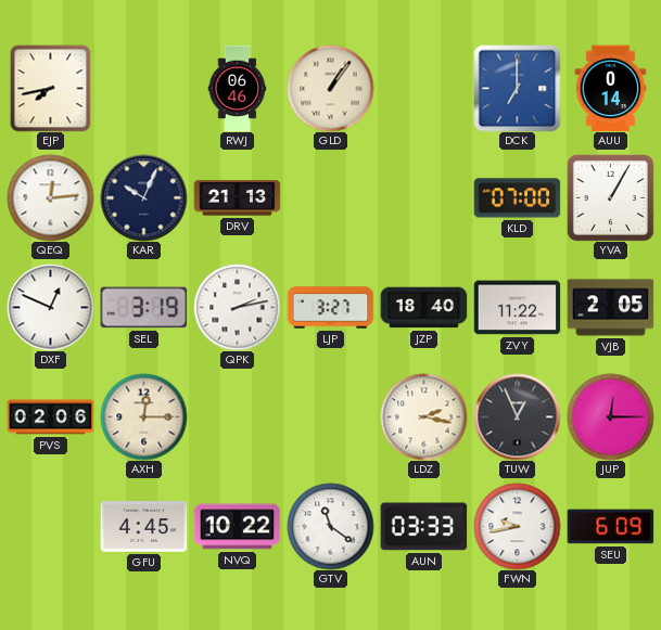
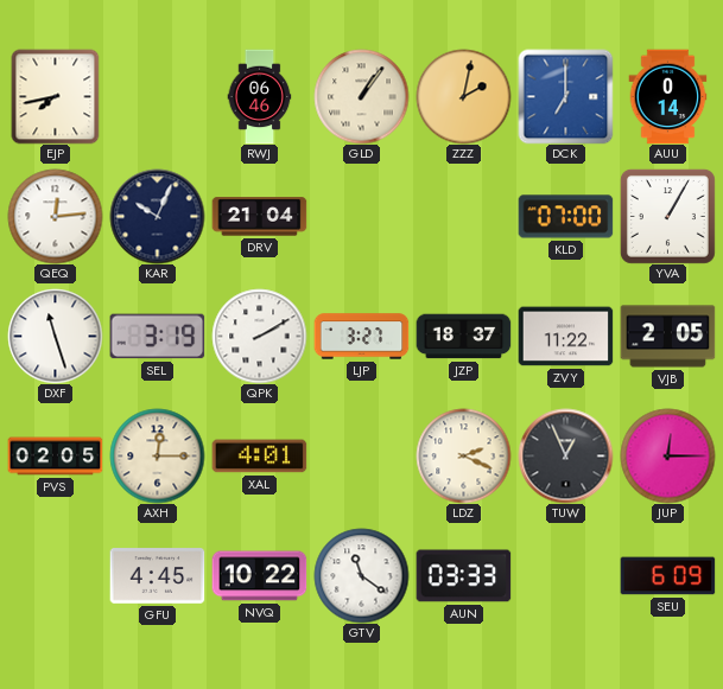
ZZZ: none -> 2:02
DRV: 21:13 -> 21:04
DXF: 12:49 -> 11:27
QPK: 2:13 -> 2:10
JZP: 18:40 -> 18:37
PVS: 02:06 -> 02:05
XAL: none -> 4:01
LDZ: 2:17 -> 2:19
FWN: 9:43 -> none
